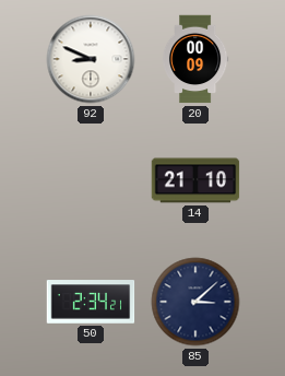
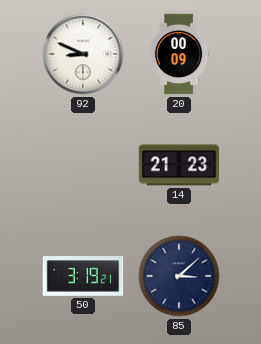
14: 21:10 -> 21:23
50: 2:34 -> 3:19
